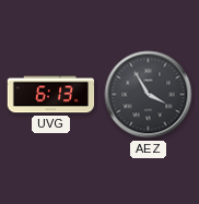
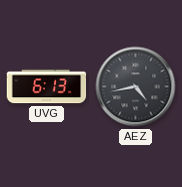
AEZ: 3:55 -> 4:43
